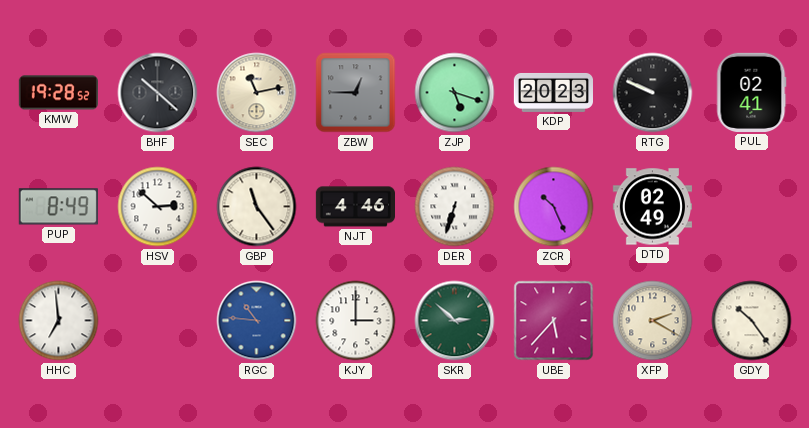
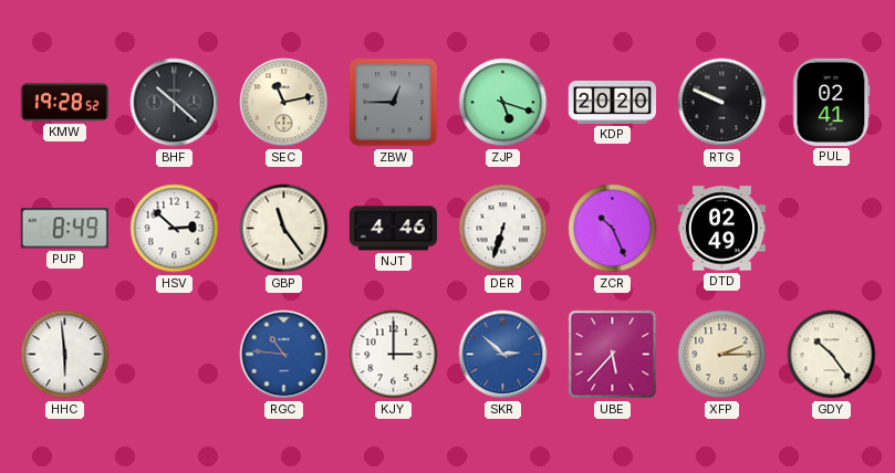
KDP: 20:23 -> 20:20
HHC: 6:59 -> 5:59
SKR dial: green -> blue
XFP: 2:20 -> 2:15
